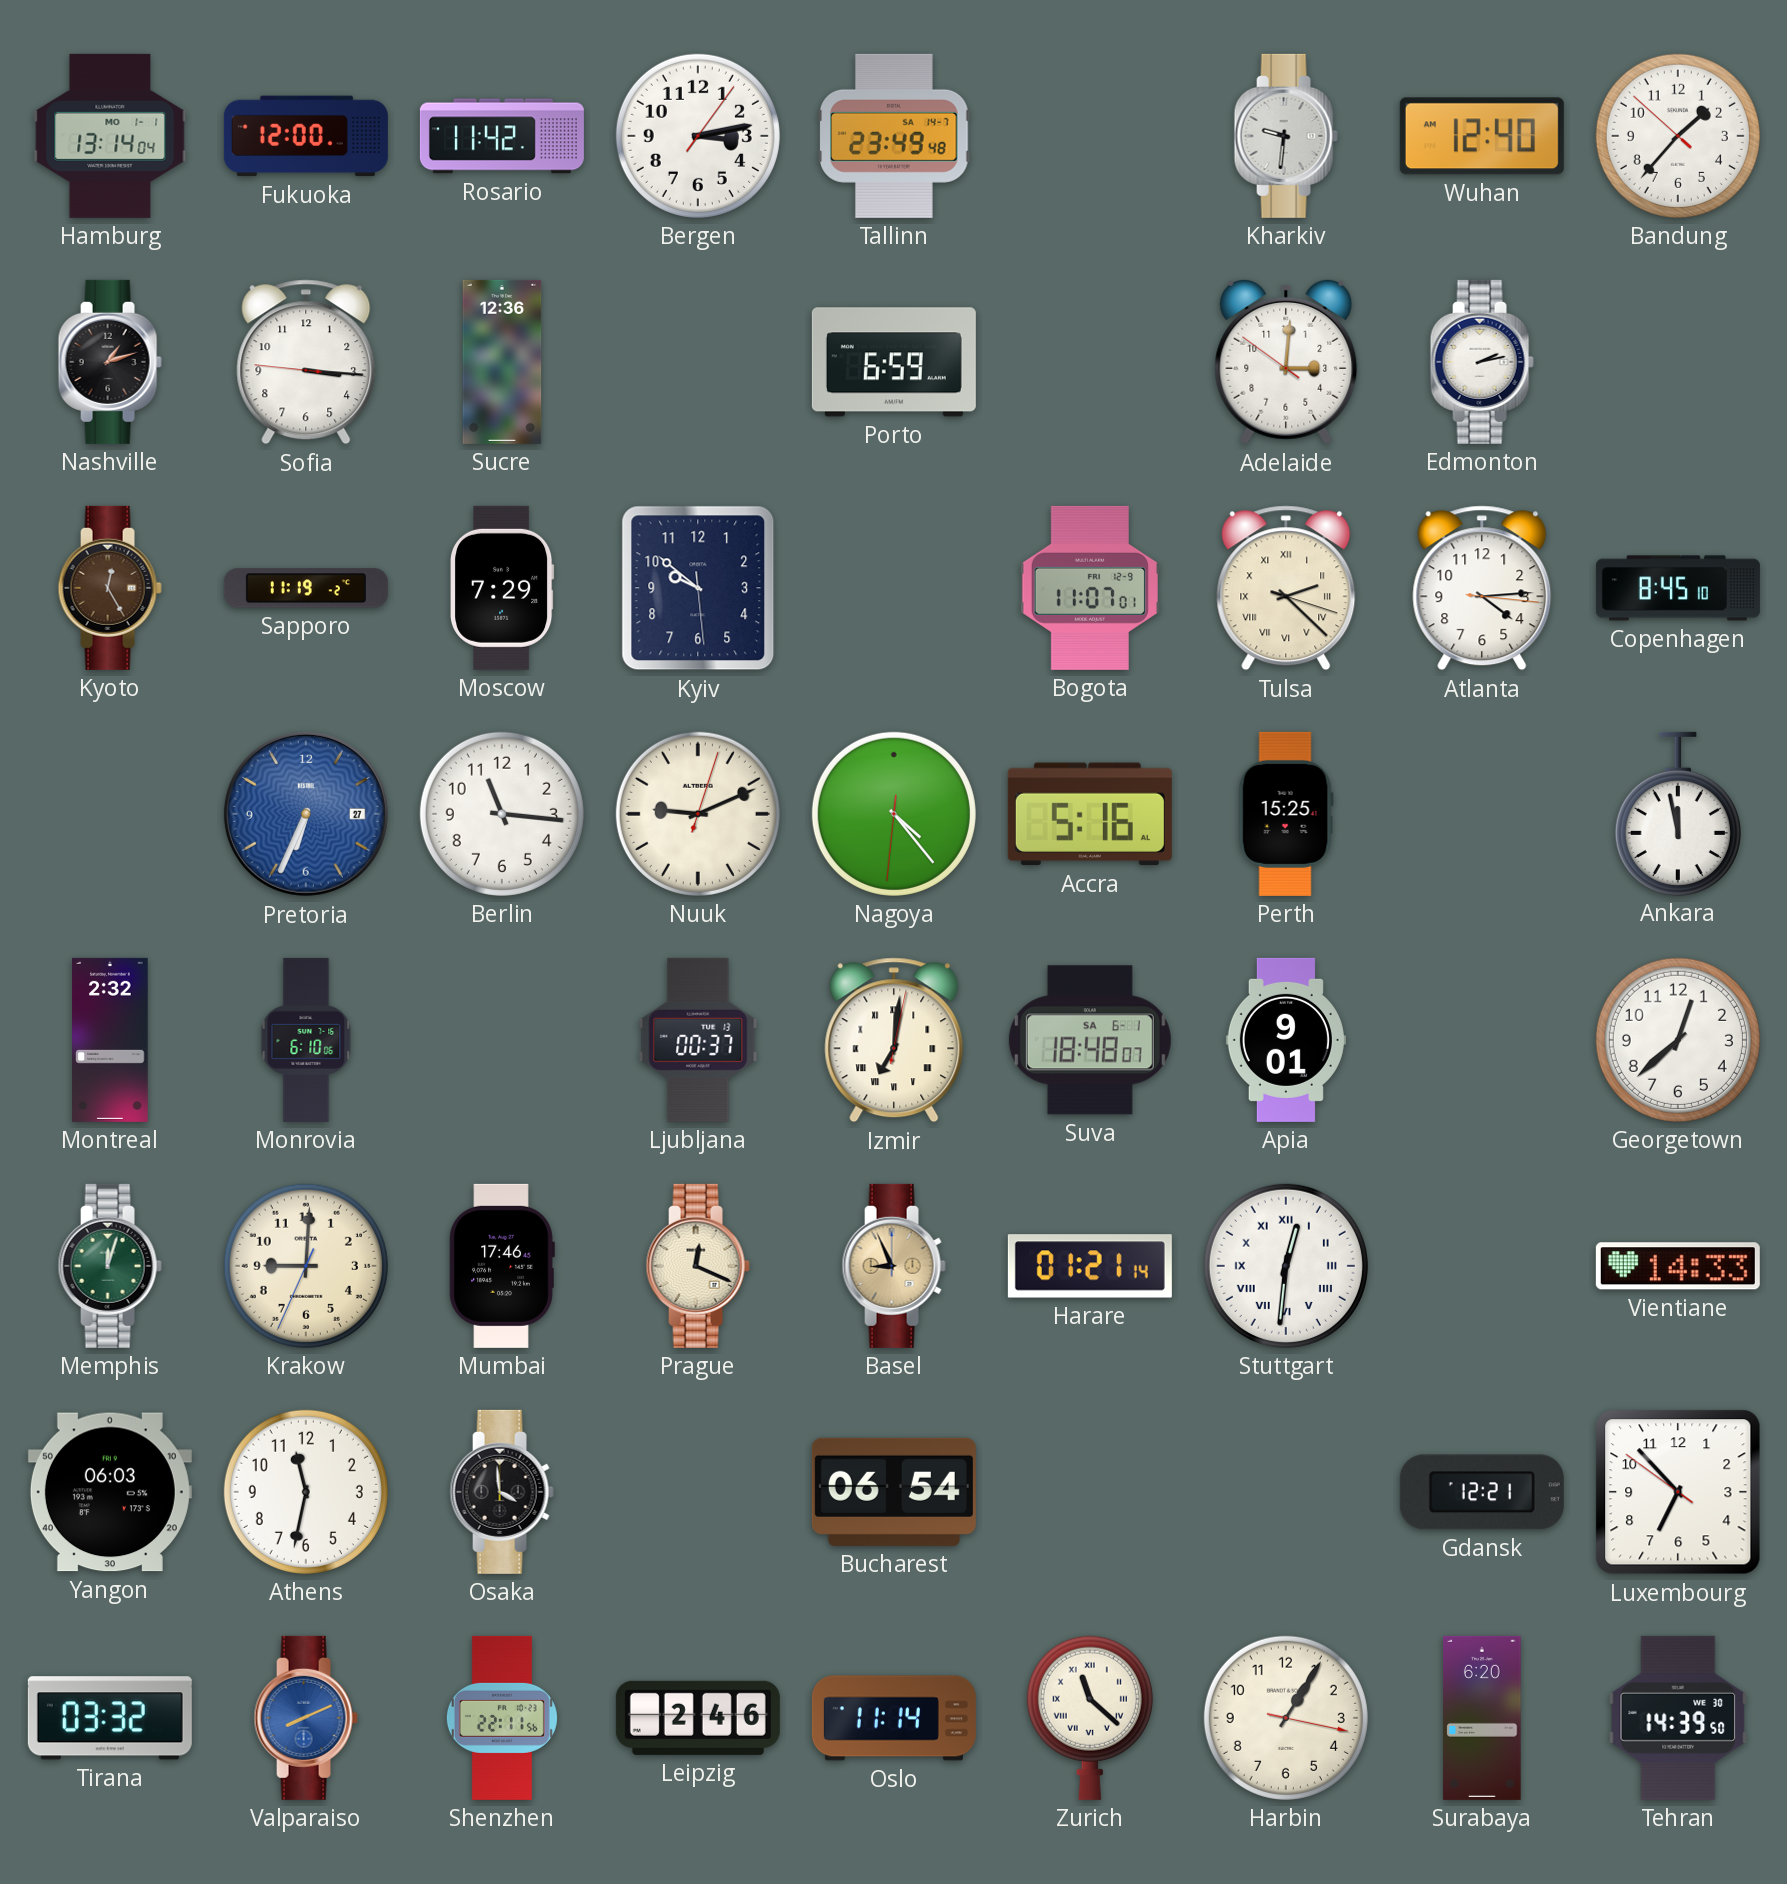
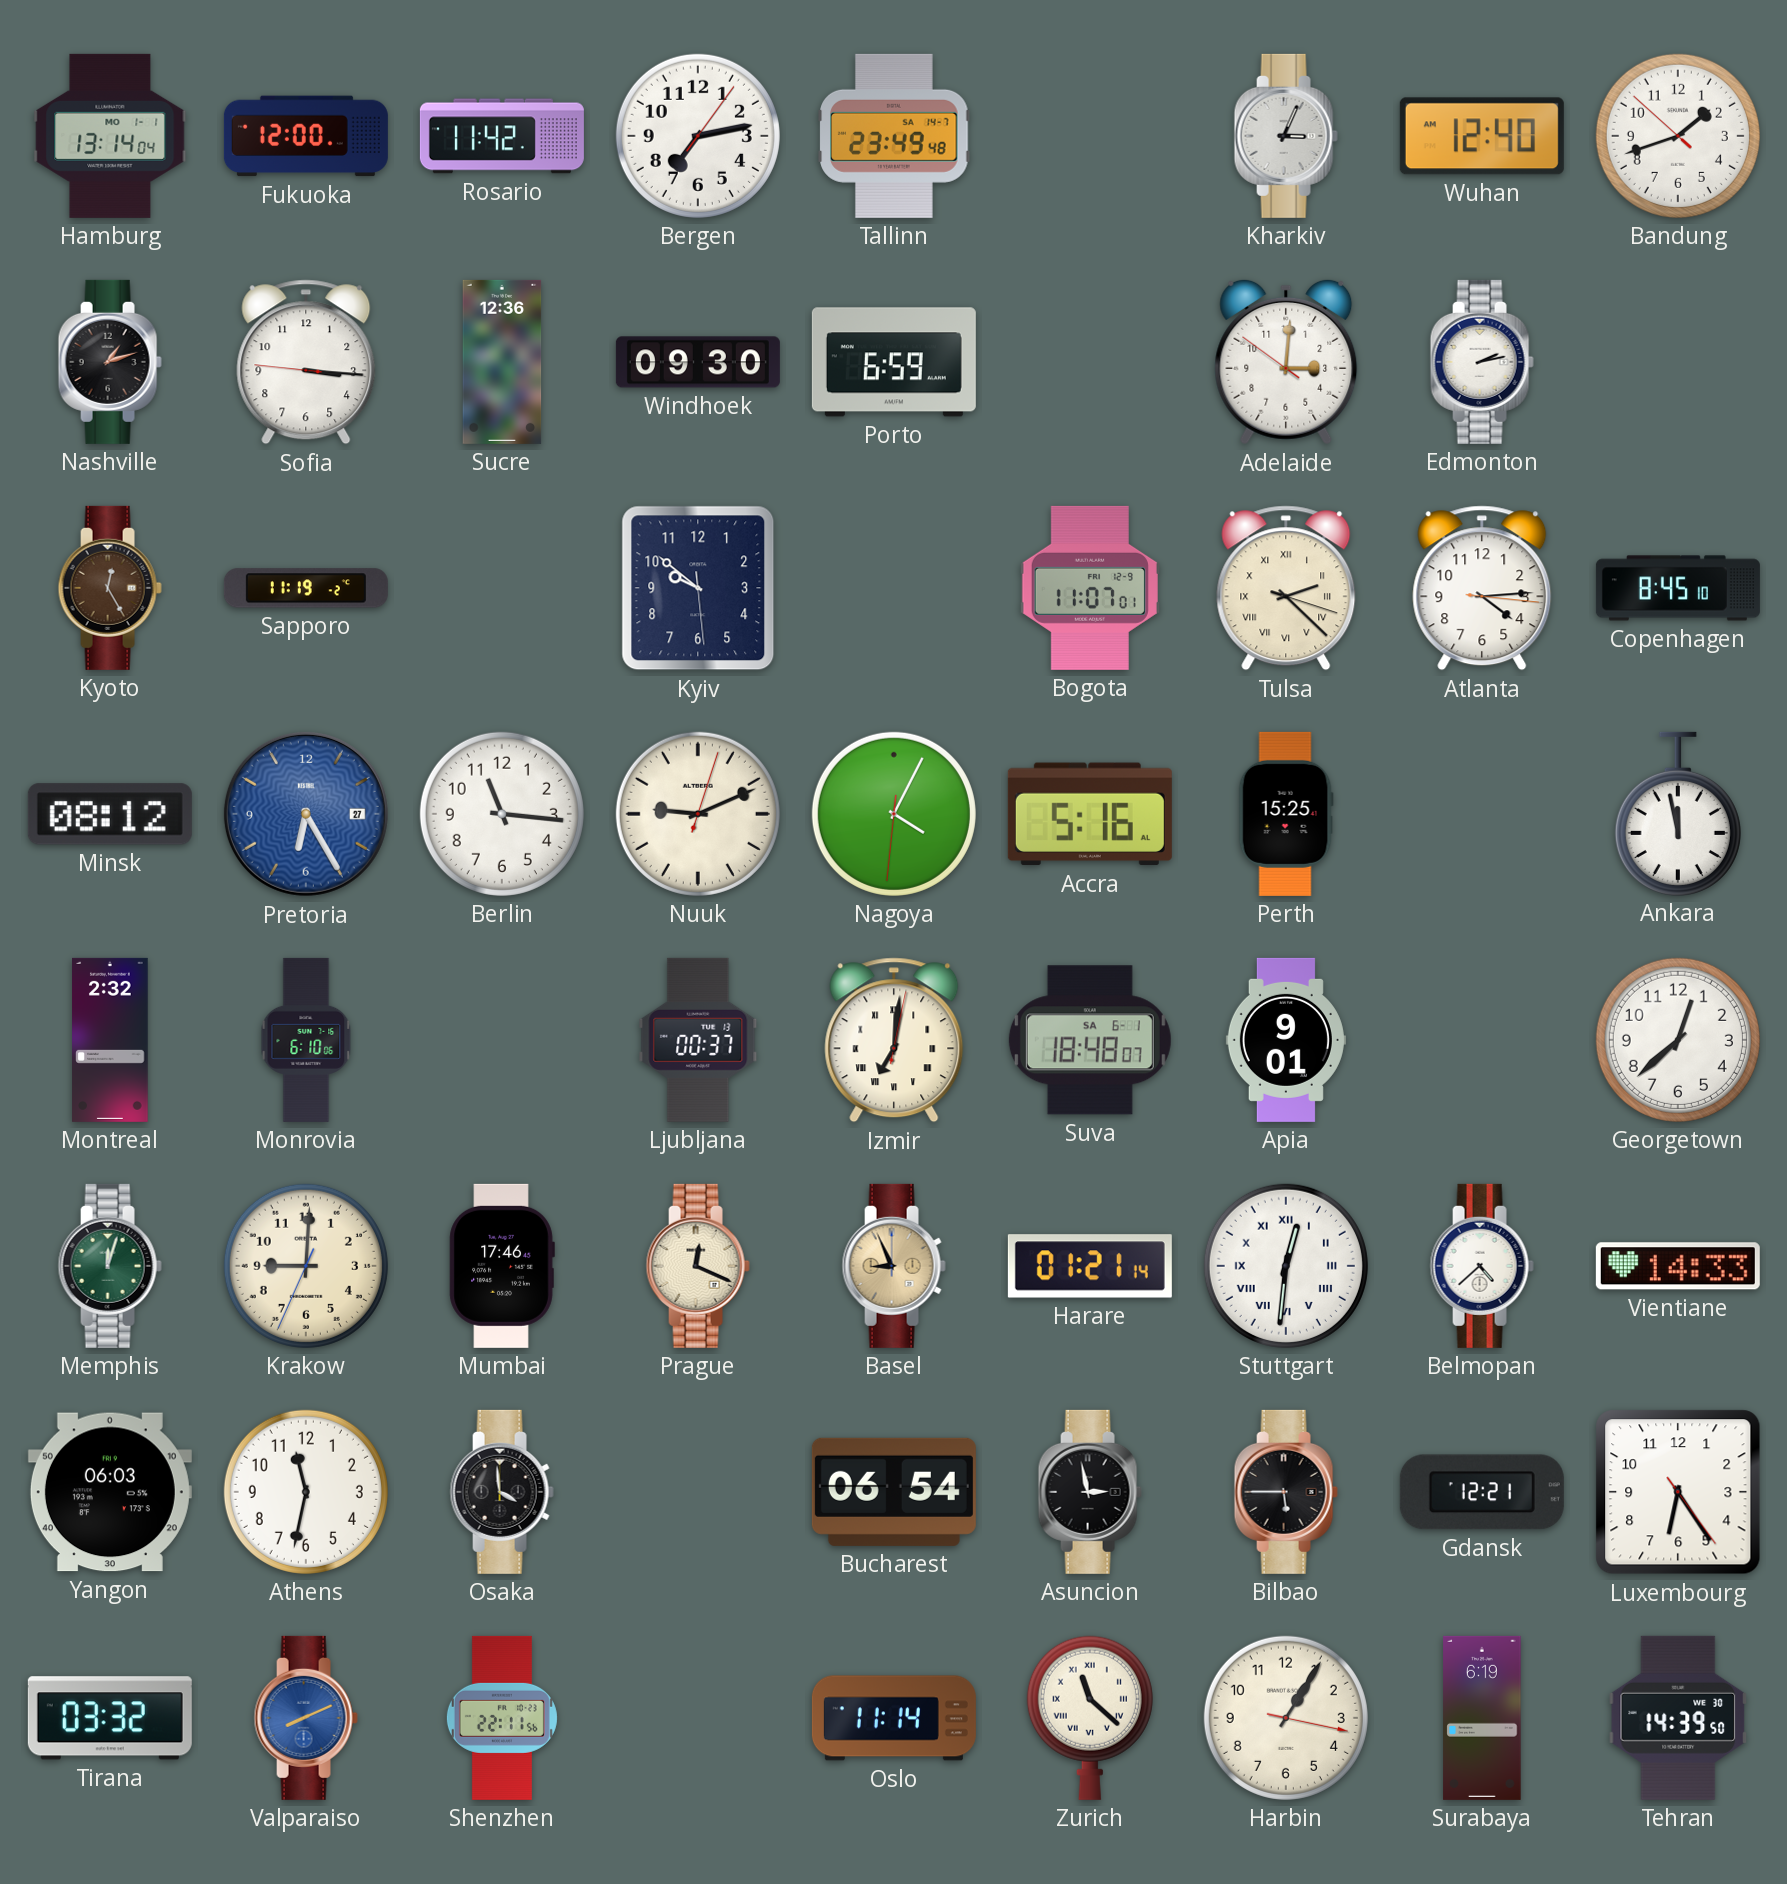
Bergen: 3:13 -> 7:13
Kharkiv: 9:31 -> 3:04
Bandung: 1:36 -> 1:41
Windhoek: none -> 09:30
Moscow: 7:29 -> none
Minsk: none -> 08:12
Pretoria: 6:34 -> 6:25
Nagoya: 4:23 -> 4:04
Belmopan: none -> 4:38
Asuncion: none -> 2:58
Bilbao: none -> 5:45
Luxembourg: 6:52 -> 6:24
Leipzig: 2:46 -> none
Surabaya: 6:20 -> 6:19
